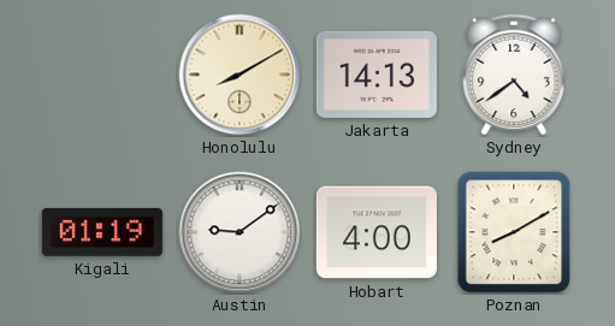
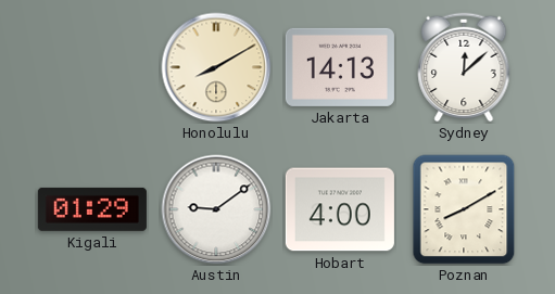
Sydney: 4:39 -> 12:08
Kigali: 01:19 -> 01:29
